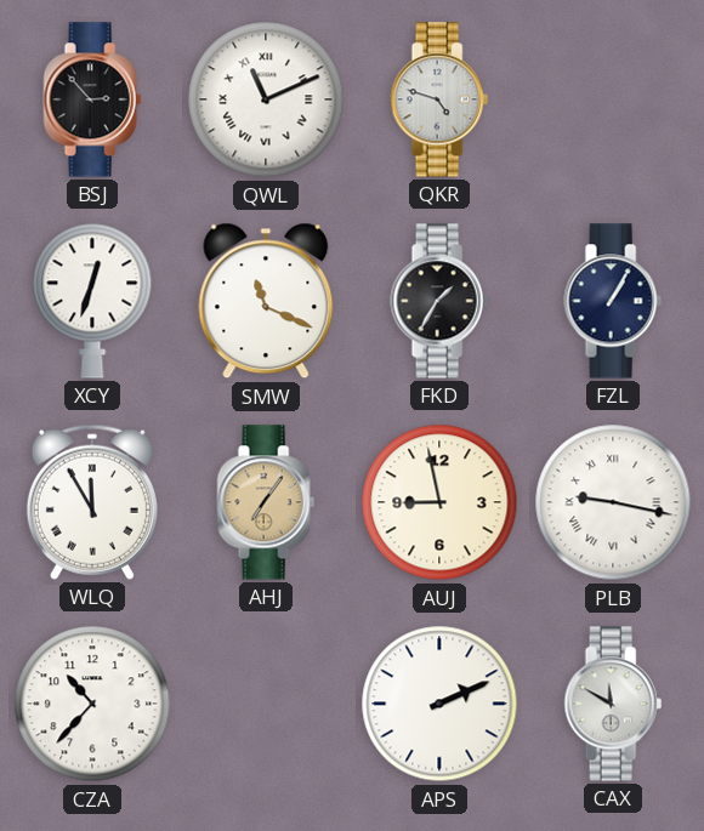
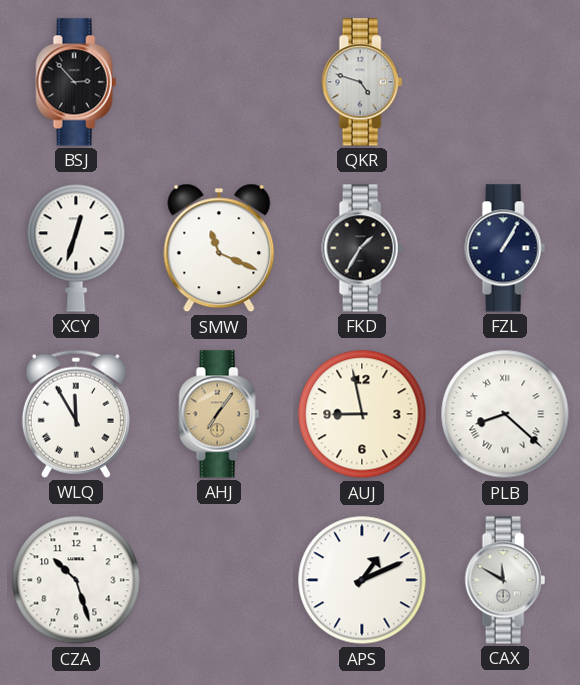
QWL: 11:11 -> none
PLB: 9:17 -> 8:22
CZA: 10:37 -> 10:27
APS: 2:11 -> 1:11
